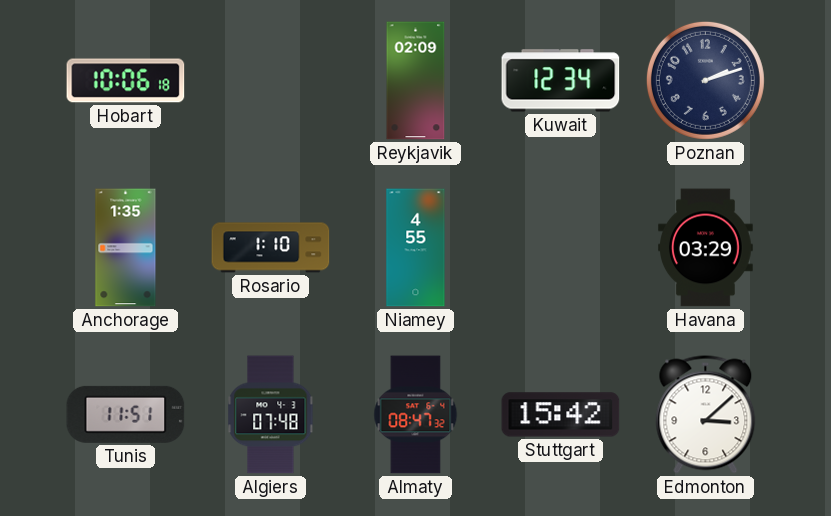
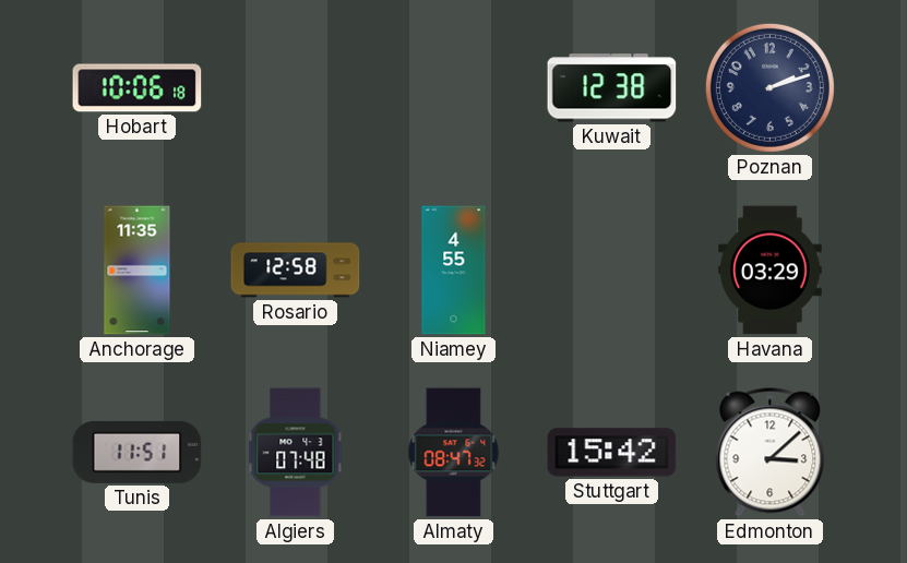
Reykjavik: 02:09 -> none
Kuwait: 12:34 -> 12:38
Anchorage: 1:35 -> 11:35
Rosario: 1:10 -> 12:58
